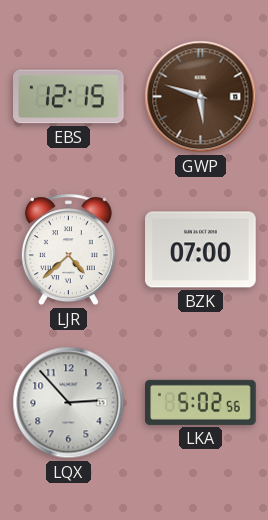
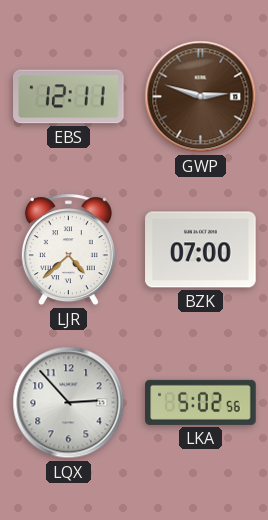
EBS: 12:15 -> 12:11
GWP: 5:48 -> 2:48
